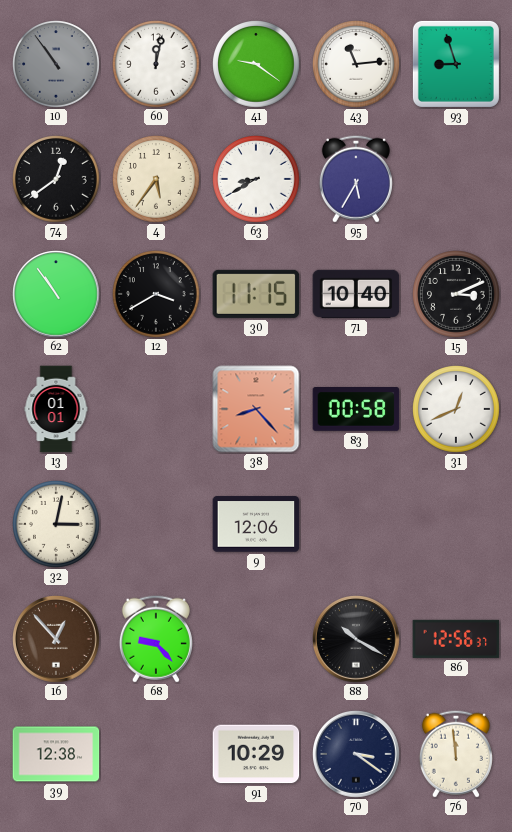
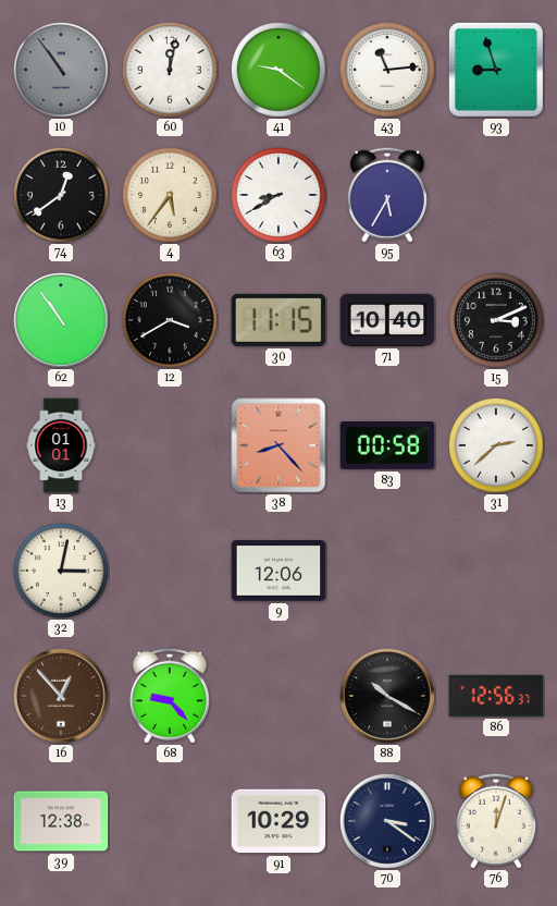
31: 12:41 -> 2:38
76: 11:59 -> 12:03
